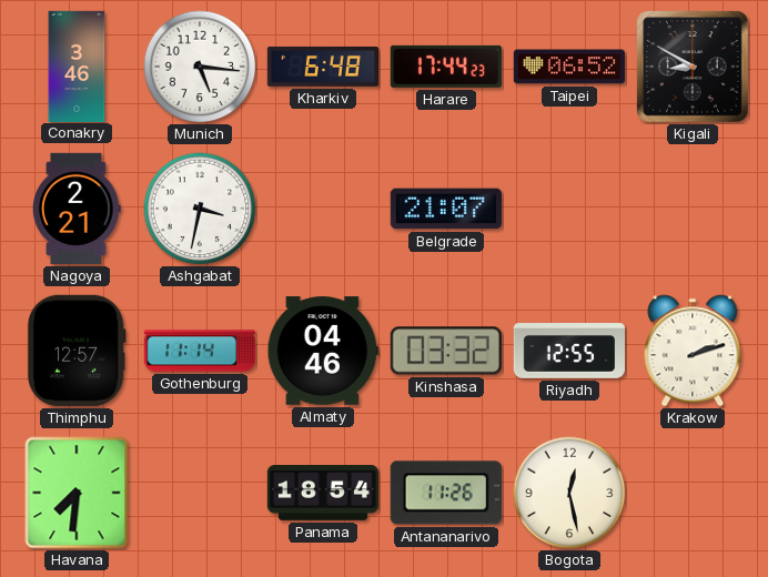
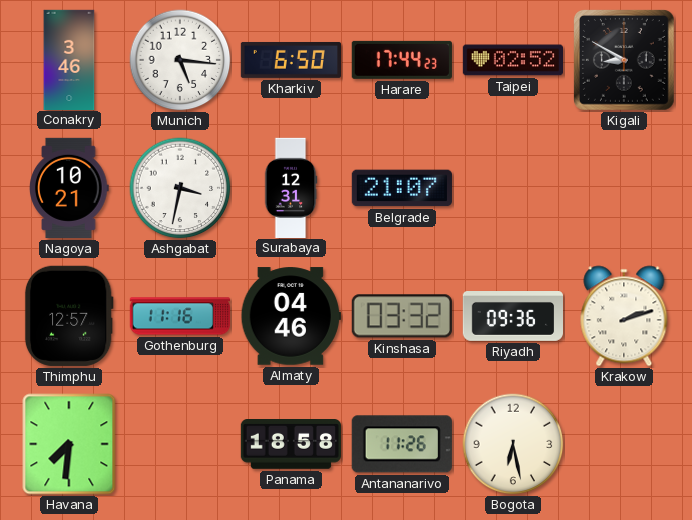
Kharkiv: 6:48 -> 6:50
Taipei: 06:52 -> 02:52
Nagoya: 2:21 -> 10:21
Surabaya: none -> 12:31
Gothenburg: 11:14 -> 11:16
Riyadh: 12:55 -> 09:36
Panama: 18:54 -> 18:58
Bogota: 12:28 -> 6:28
